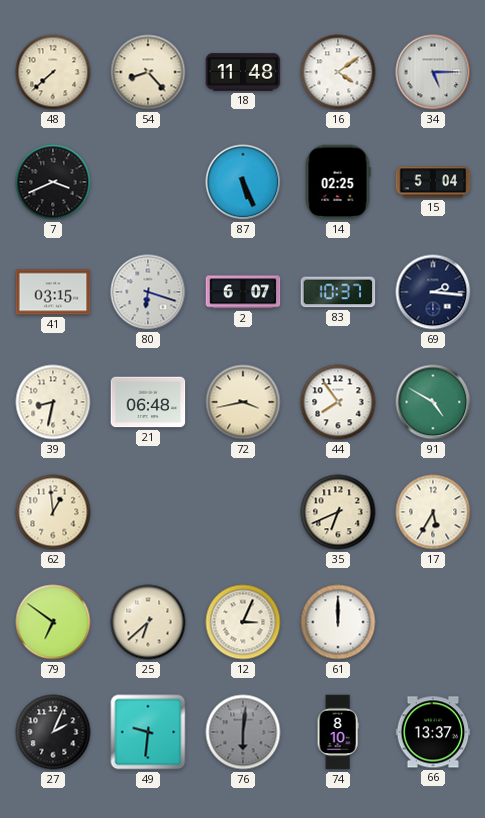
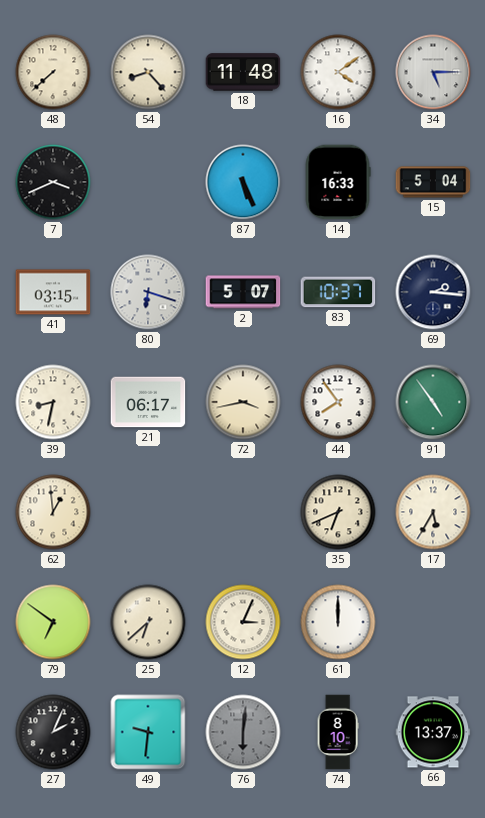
14: 02:25 -> 16:33
2: 6:07 -> 5:07
21: 06:48 -> 06:17
91: 4:50 -> 4:54
